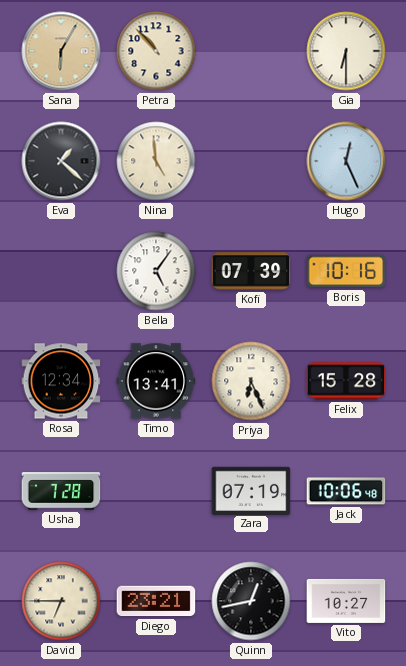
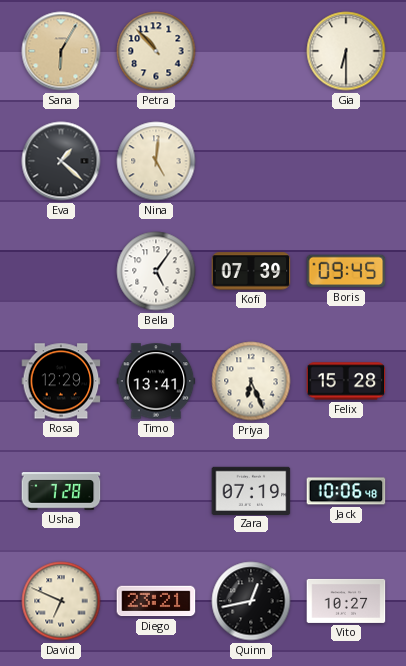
Nina: 4:59 -> 5:01
Hugo: 12:26 -> none
Boris: 10:16 -> 09:45
Rosa: 12:34 -> 12:29
David: 6:45 -> 6:49
